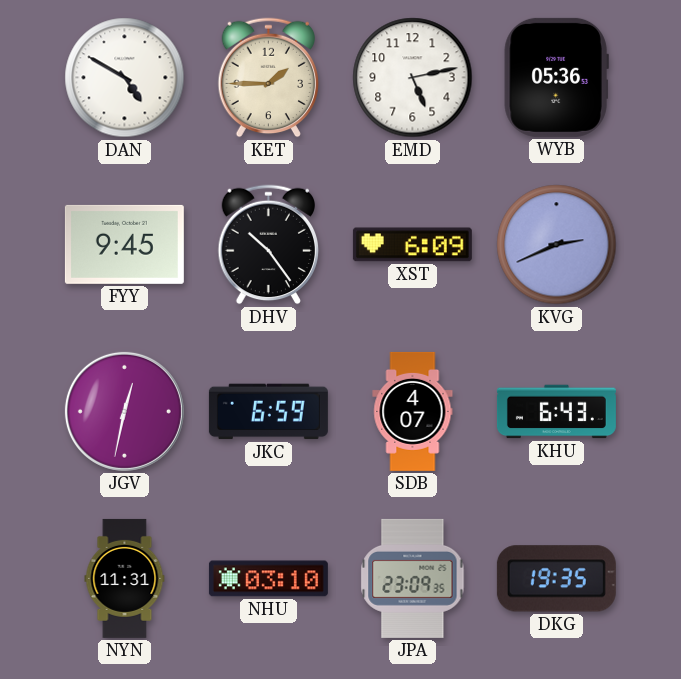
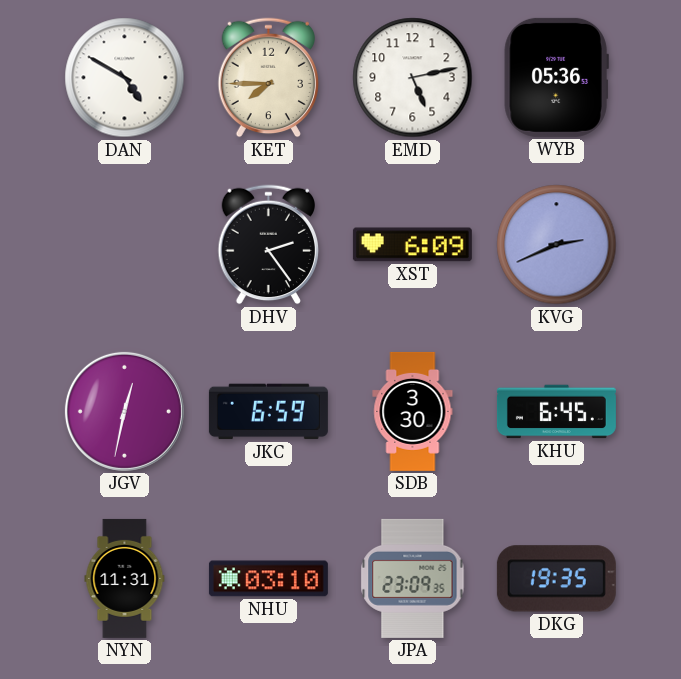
KET: 1:45 -> 7:45
FYY: 9:45 -> none
DHV: 10:24 -> 2:24
SDB: 4:07 -> 3:30
KHU: 6:43 -> 6:45
